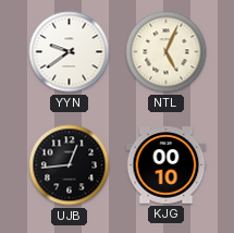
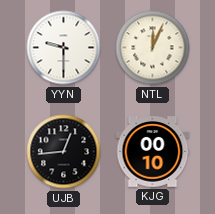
YYN: 9:39 -> 9:30
NTL: 5:04 -> 12:04
